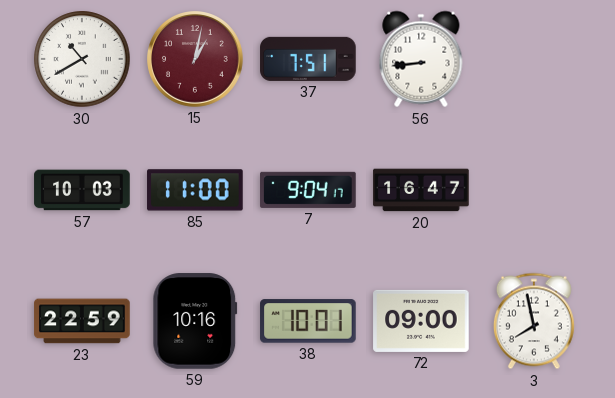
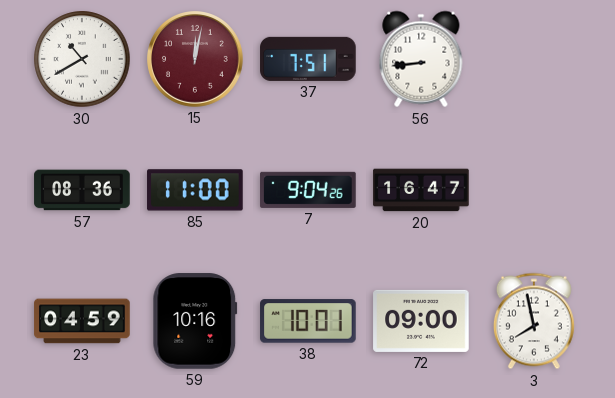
15: 1:02 -> 12:02
57: 10:03 -> 08:36
7: 9:04:17 -> 9:04:26
23: 22:59 -> 04:59
